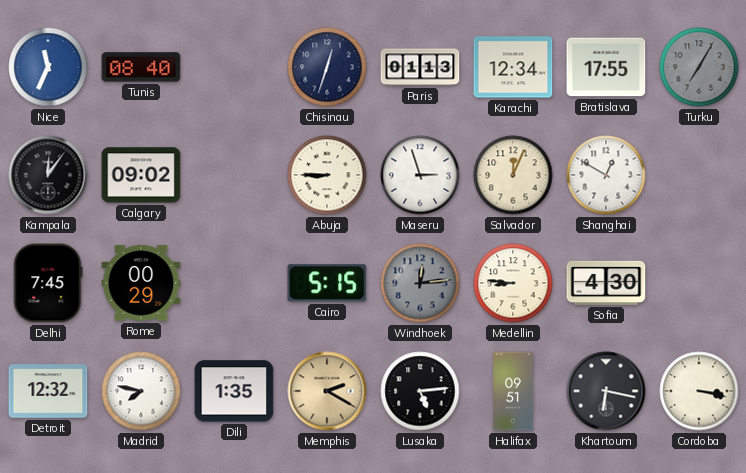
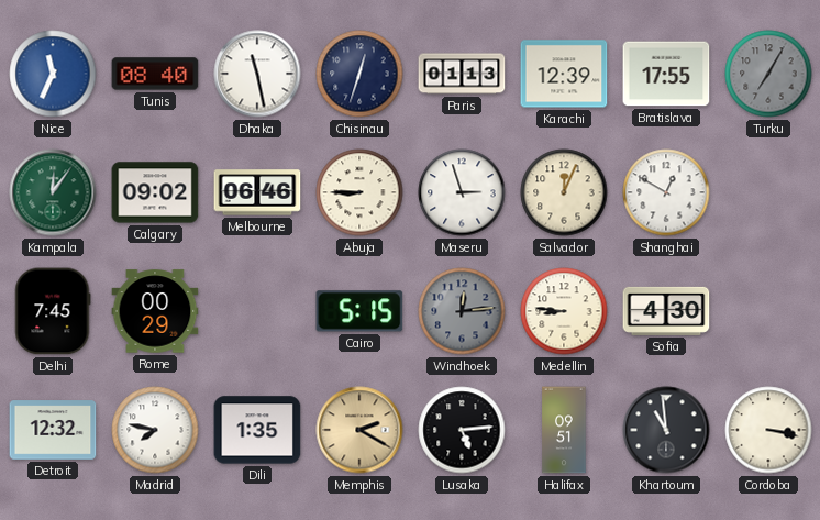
Dhaka: none -> 11:28
Karachi: 12:34 -> 12:39
Kampala dial: black -> green
Melbourne: none -> 06:46
Khartoum: 6:17 -> 10:59
